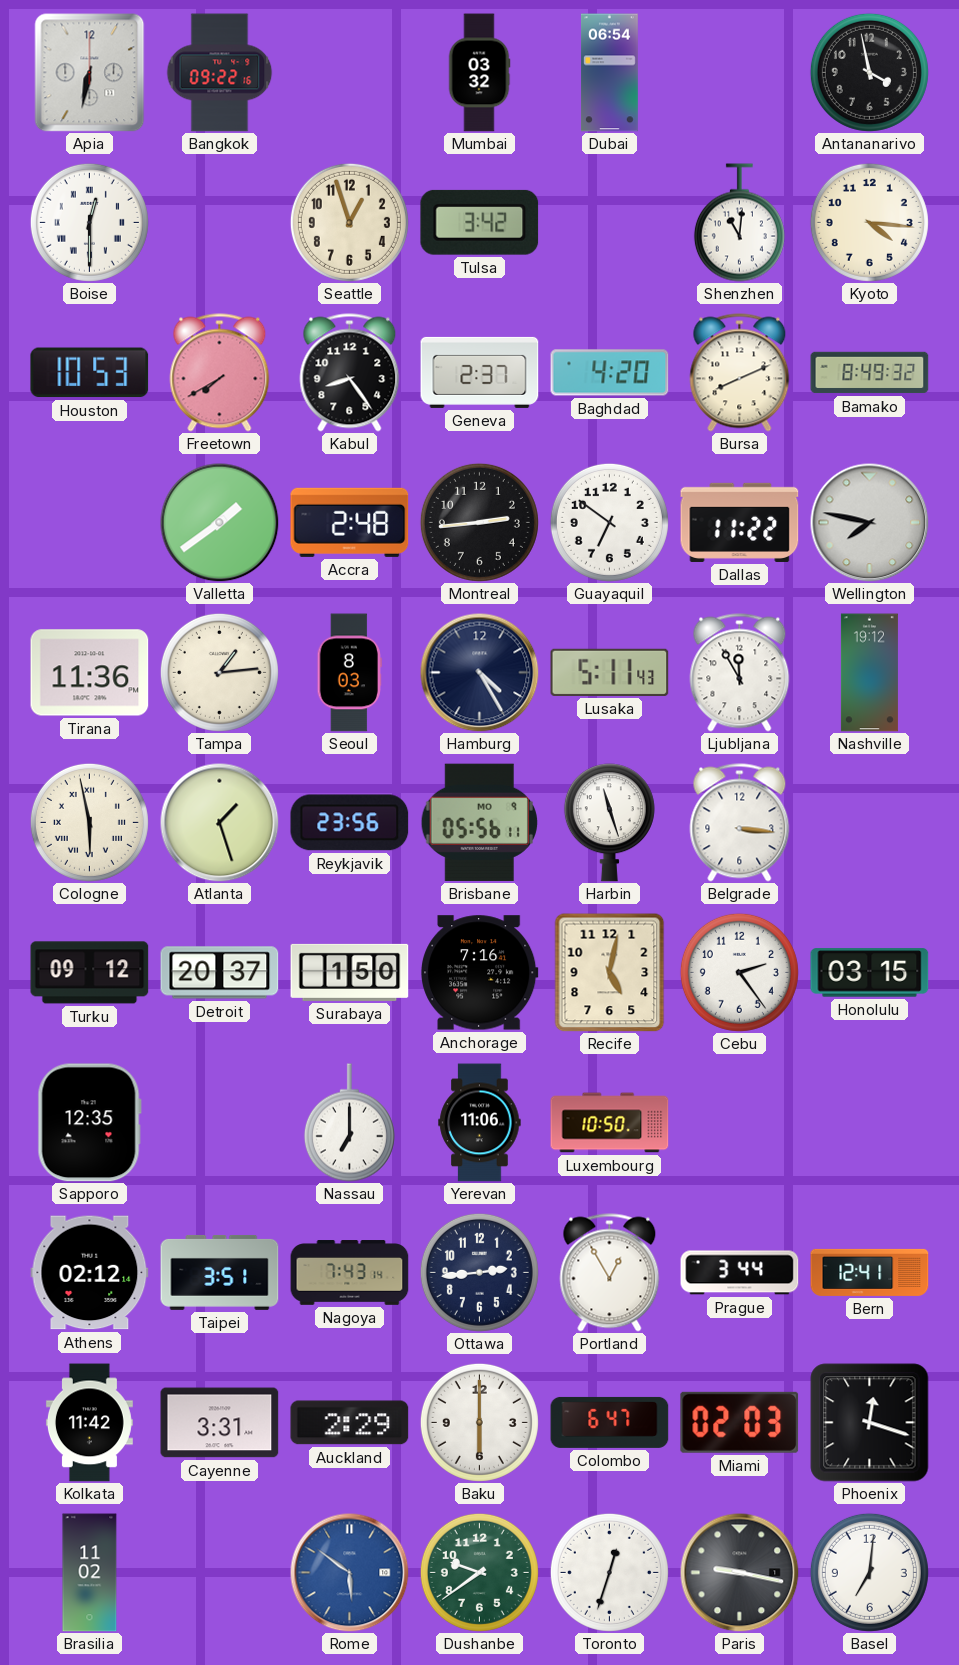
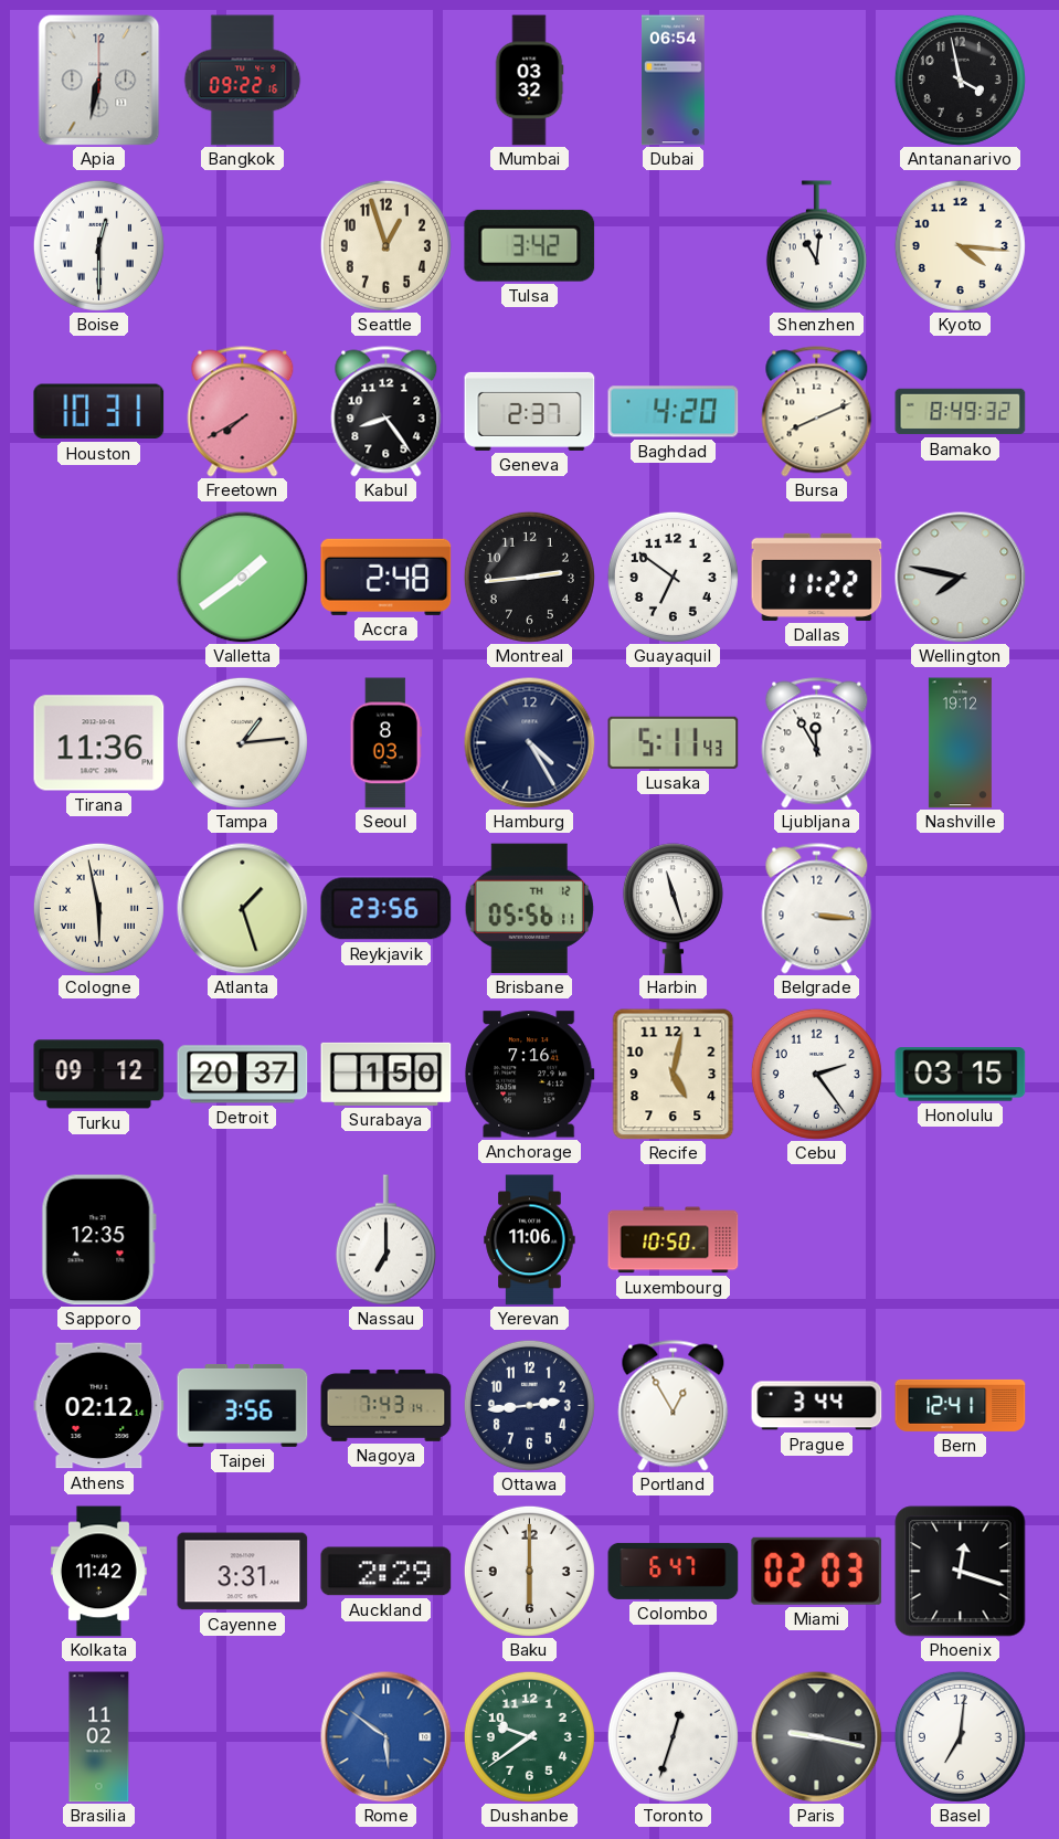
Houston: 10:53 -> 10:31
Brisbane date: MO 9 -> TH 12
Taipei: 3:51 -> 3:56
